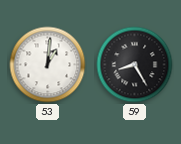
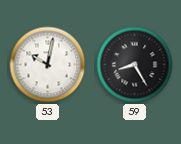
53: 1:01 -> 10:02
